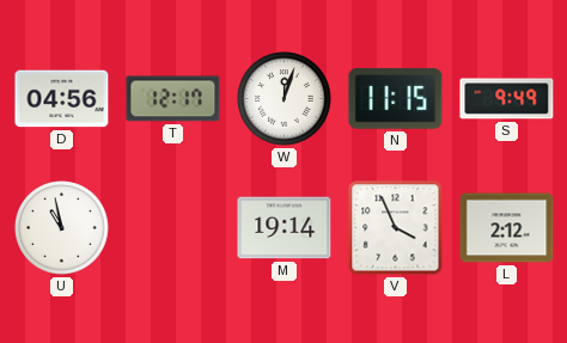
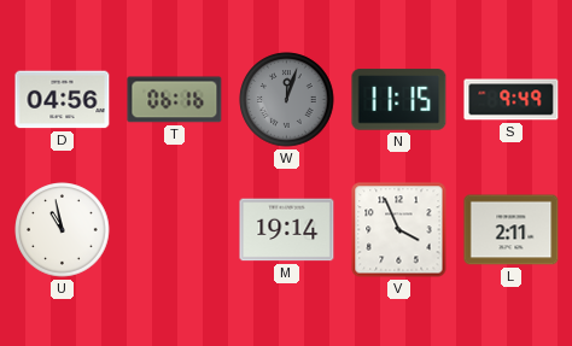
T: 12:17 -> 06:16
W dial: white -> grey
L: 2:12 -> 2:11
